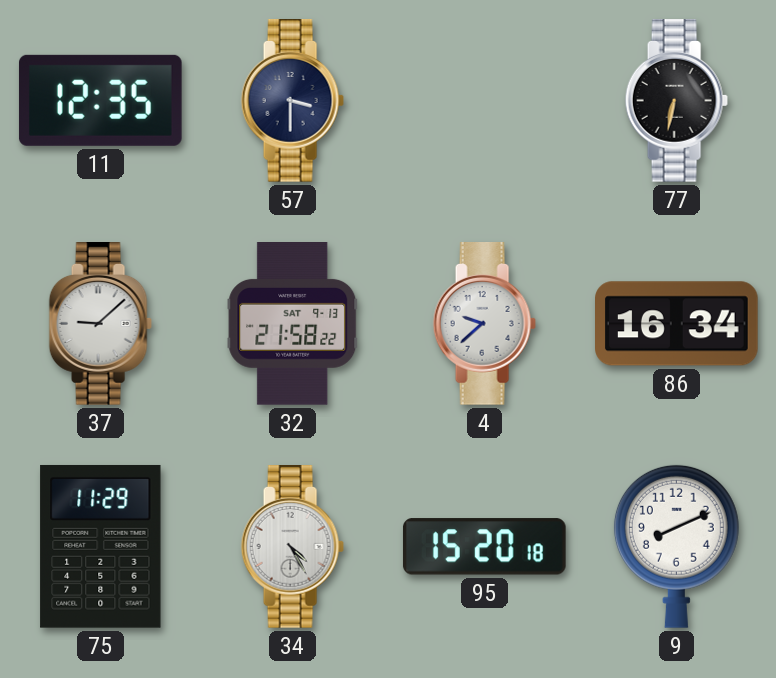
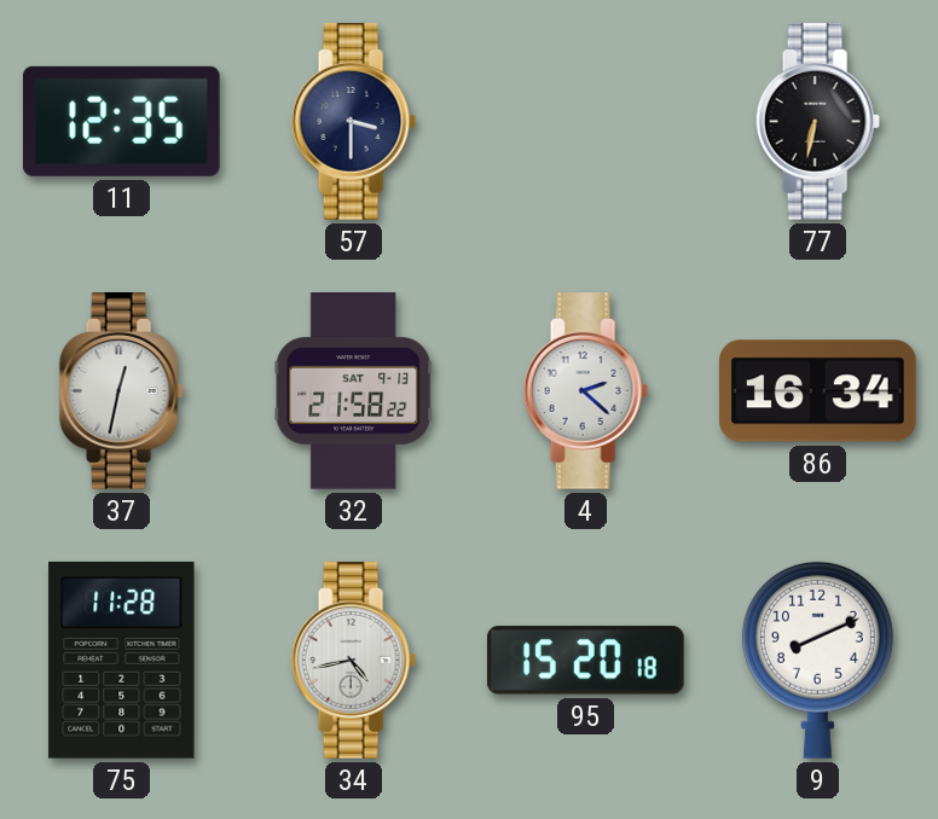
37: 9:08 -> 12:32
4: 9:38 -> 2:22
75: 11:29 -> 11:28
34: 4:25 -> 4:43
